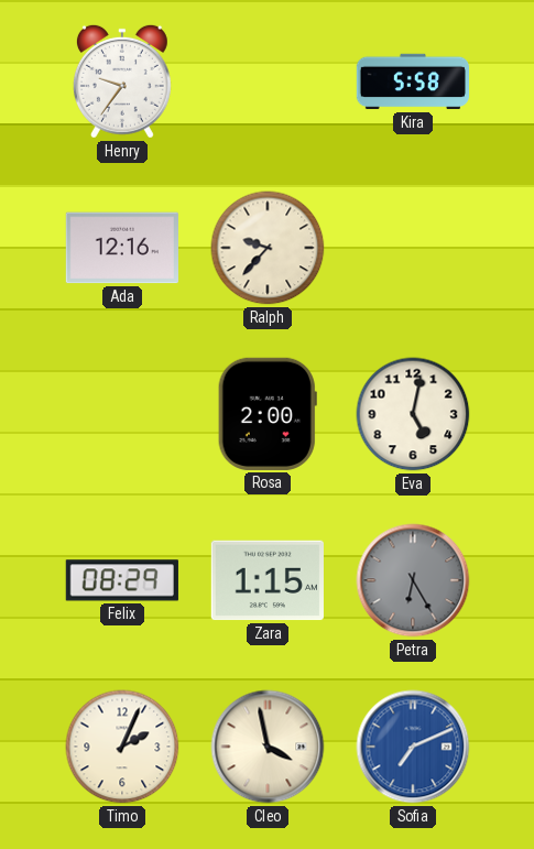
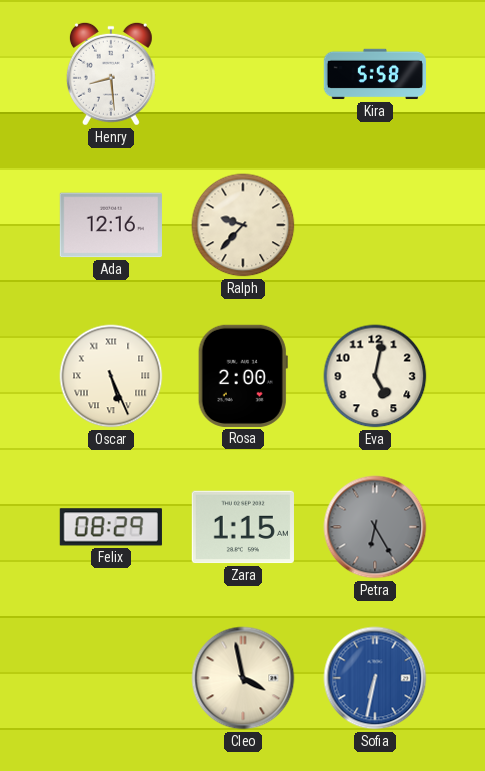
Henry: 9:36 -> 8:29
Oscar: none -> 5:26
Timo: 2:04 -> none
Sofia: 7:11 -> 6:32
